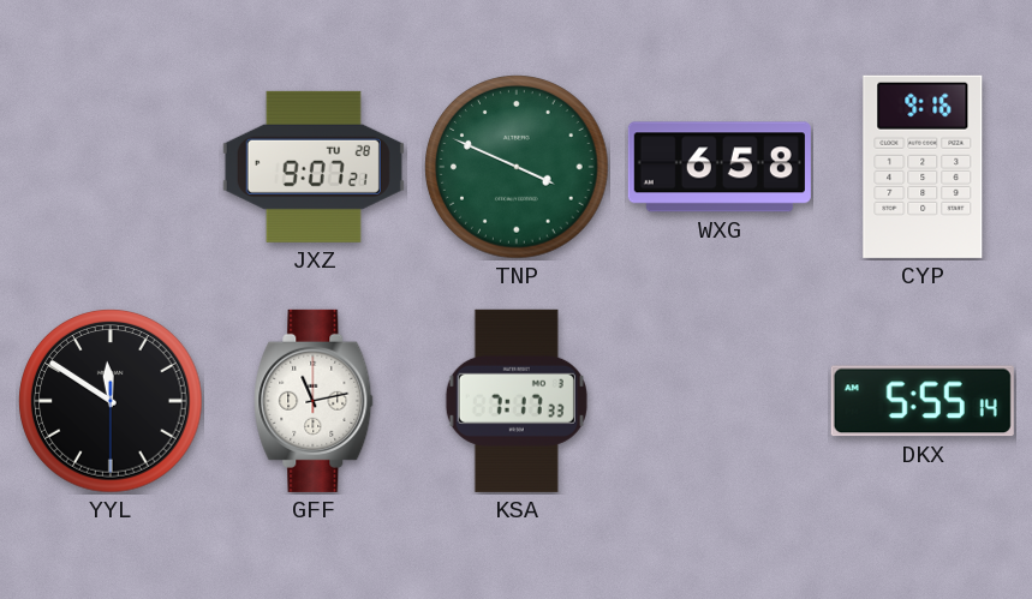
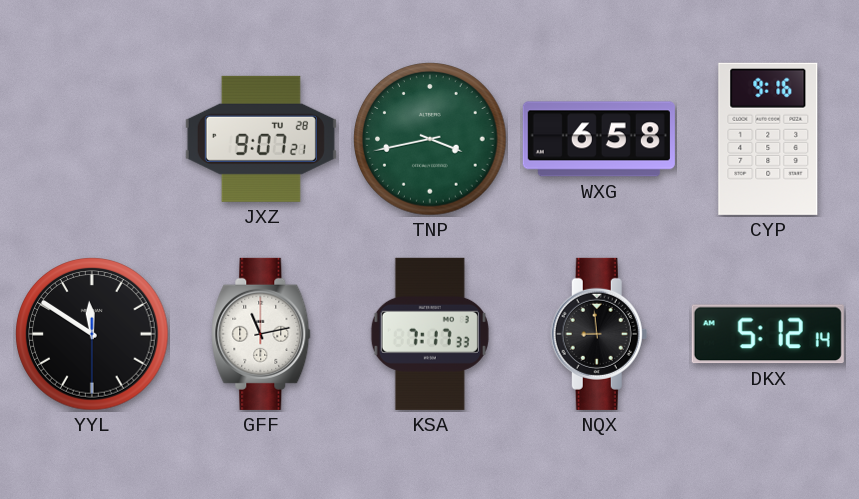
TNP: 3:49 -> 3:43
NQX: none -> 8:59
DKX: 5:55 -> 5:12
